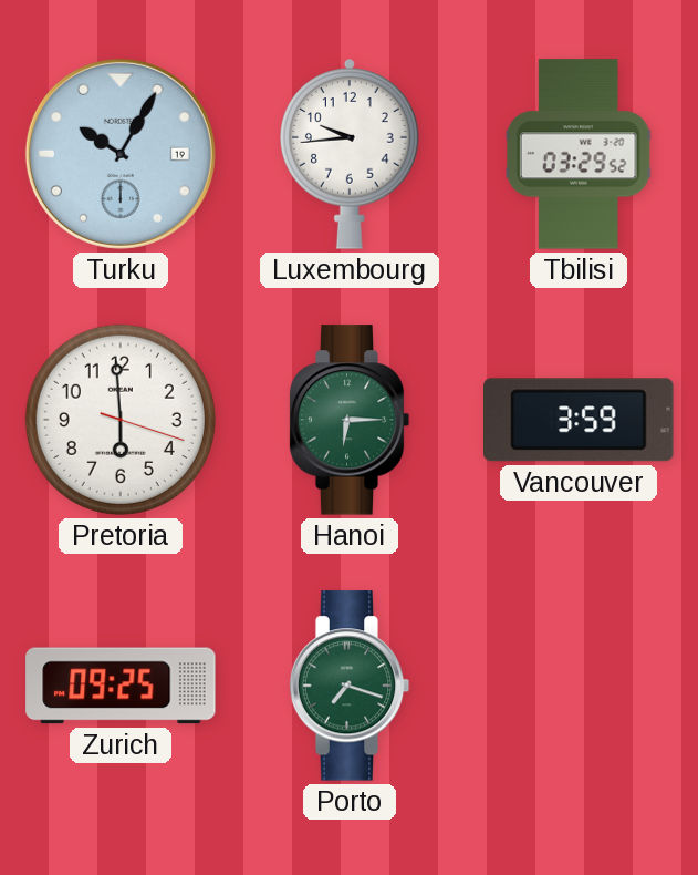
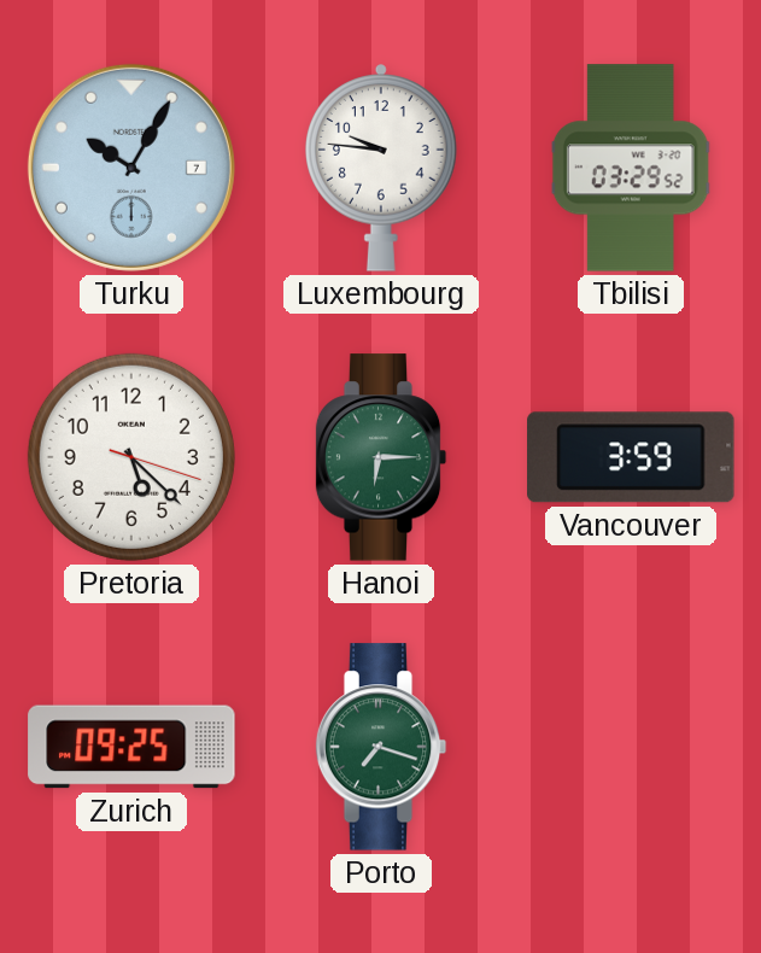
Turku date: 19 -> 7
Luxembourg: 9:44 -> 9:46
Pretoria: 5:59 -> 5:22
